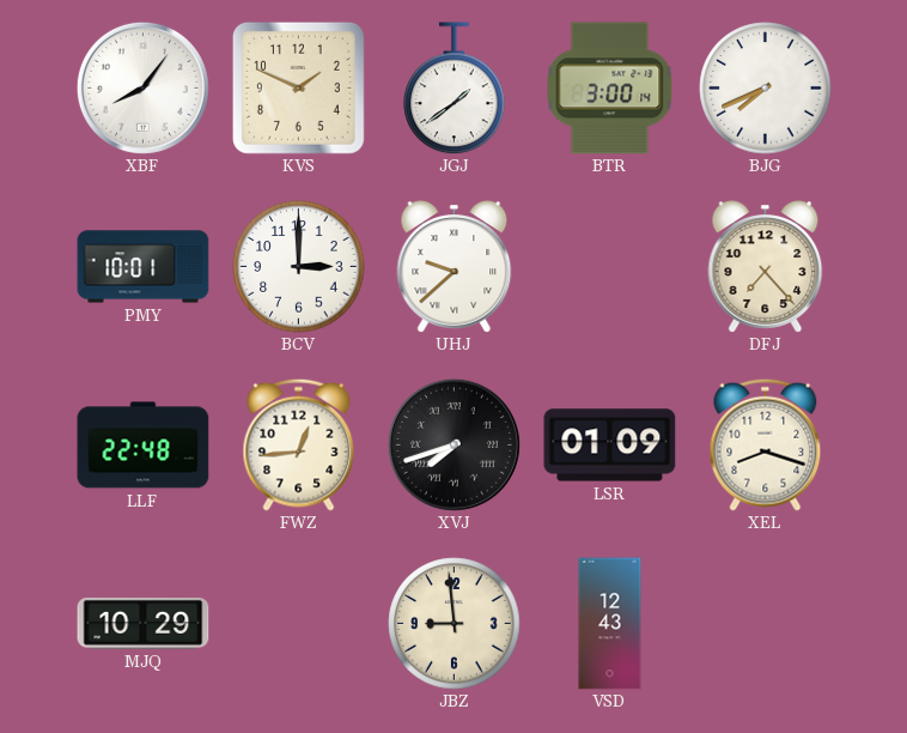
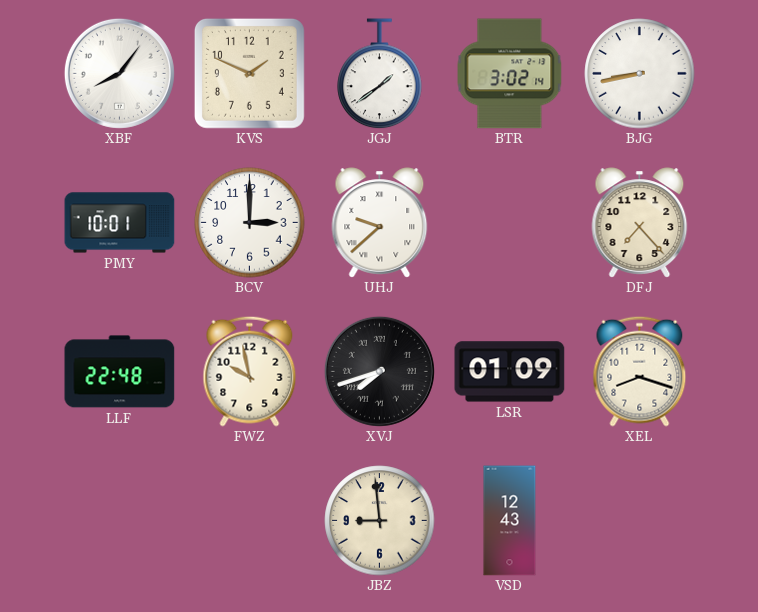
BTR: 3:00 -> 3:02
BJG: 7:41 -> 8:43
FWZ: 12:44 -> 9:58
MJQ: 10:29 -> none
